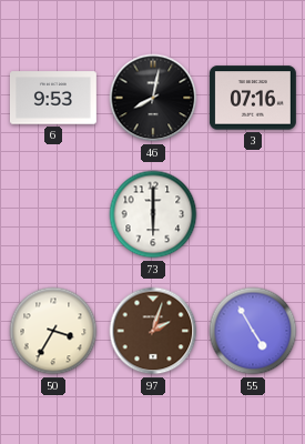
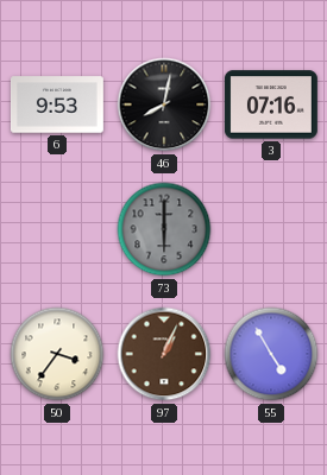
73 dial: white -> grey
50: 3:35 -> 3:36
97: 2:03 -> 1:04
